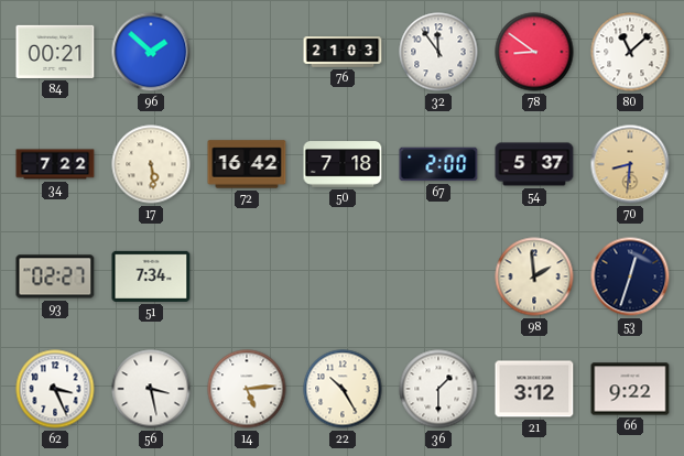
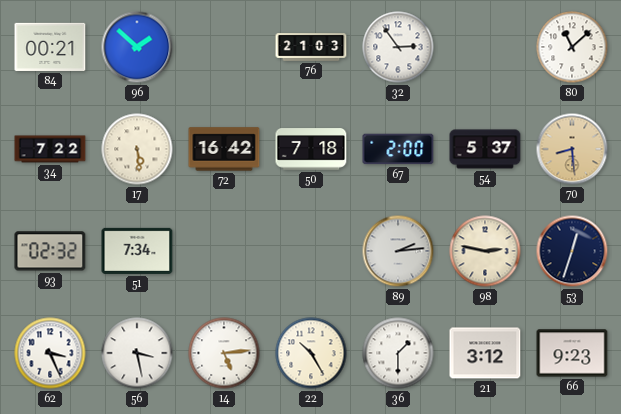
32: 11:54 -> 2:54
78: 8:51 -> none
70: 8:31 -> 8:29
93: 02:27 -> 02:32
89: none -> 2:14
98: 1:59 -> 2:47
66: 9:22 -> 9:23
